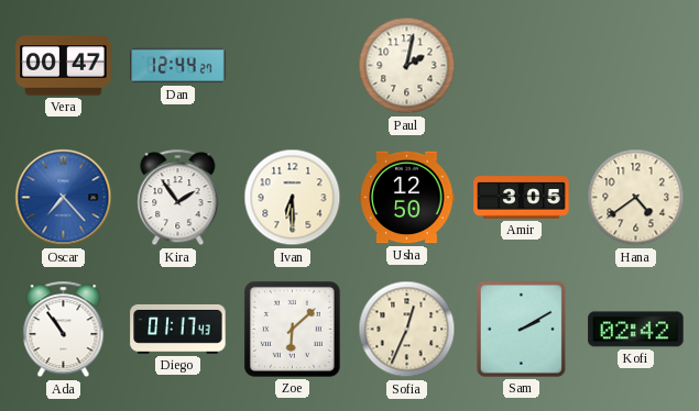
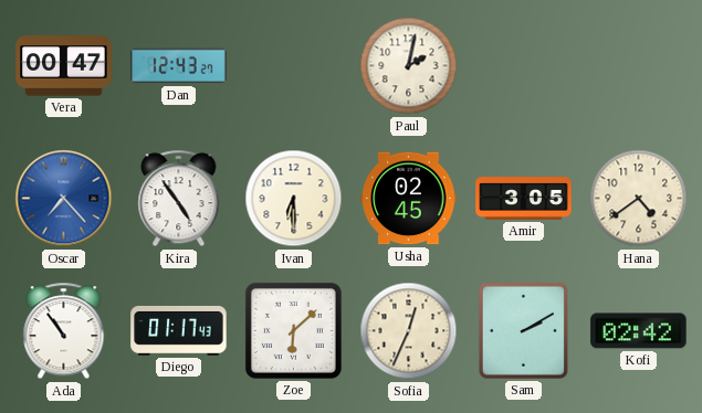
Dan: 12:44 -> 12:43
Kira: 1:54 -> 4:54
Usha: 12:50 -> 02:45
